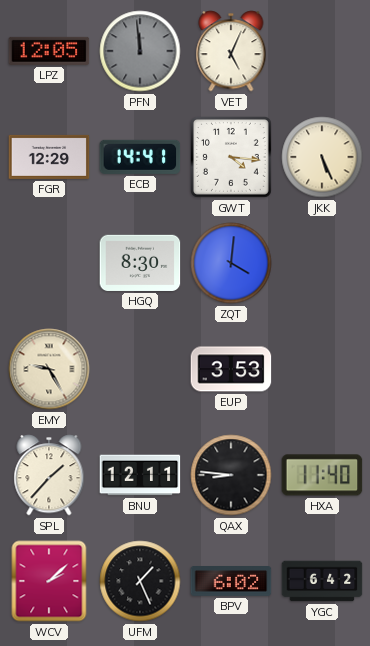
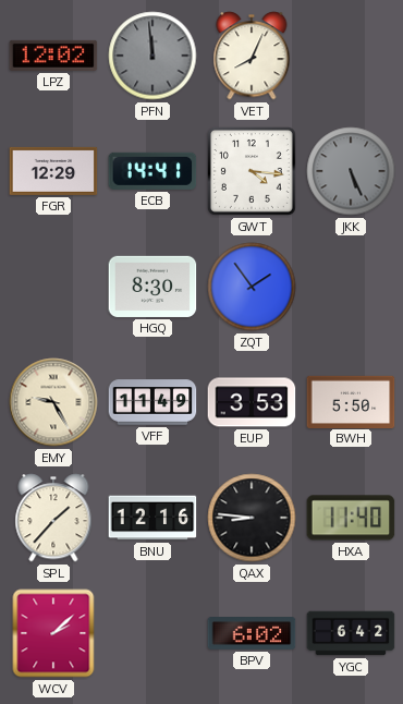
LPZ: 12:05 -> 12:02
VET: 5:04 -> 8:04
JKK dial: cream -> grey
ZQT: 4:01 -> 1:54
VFF: none -> 11:49
BWH: none -> 5:50
BNU: 12:11 -> 12:16
UFM: 1:26 -> none
